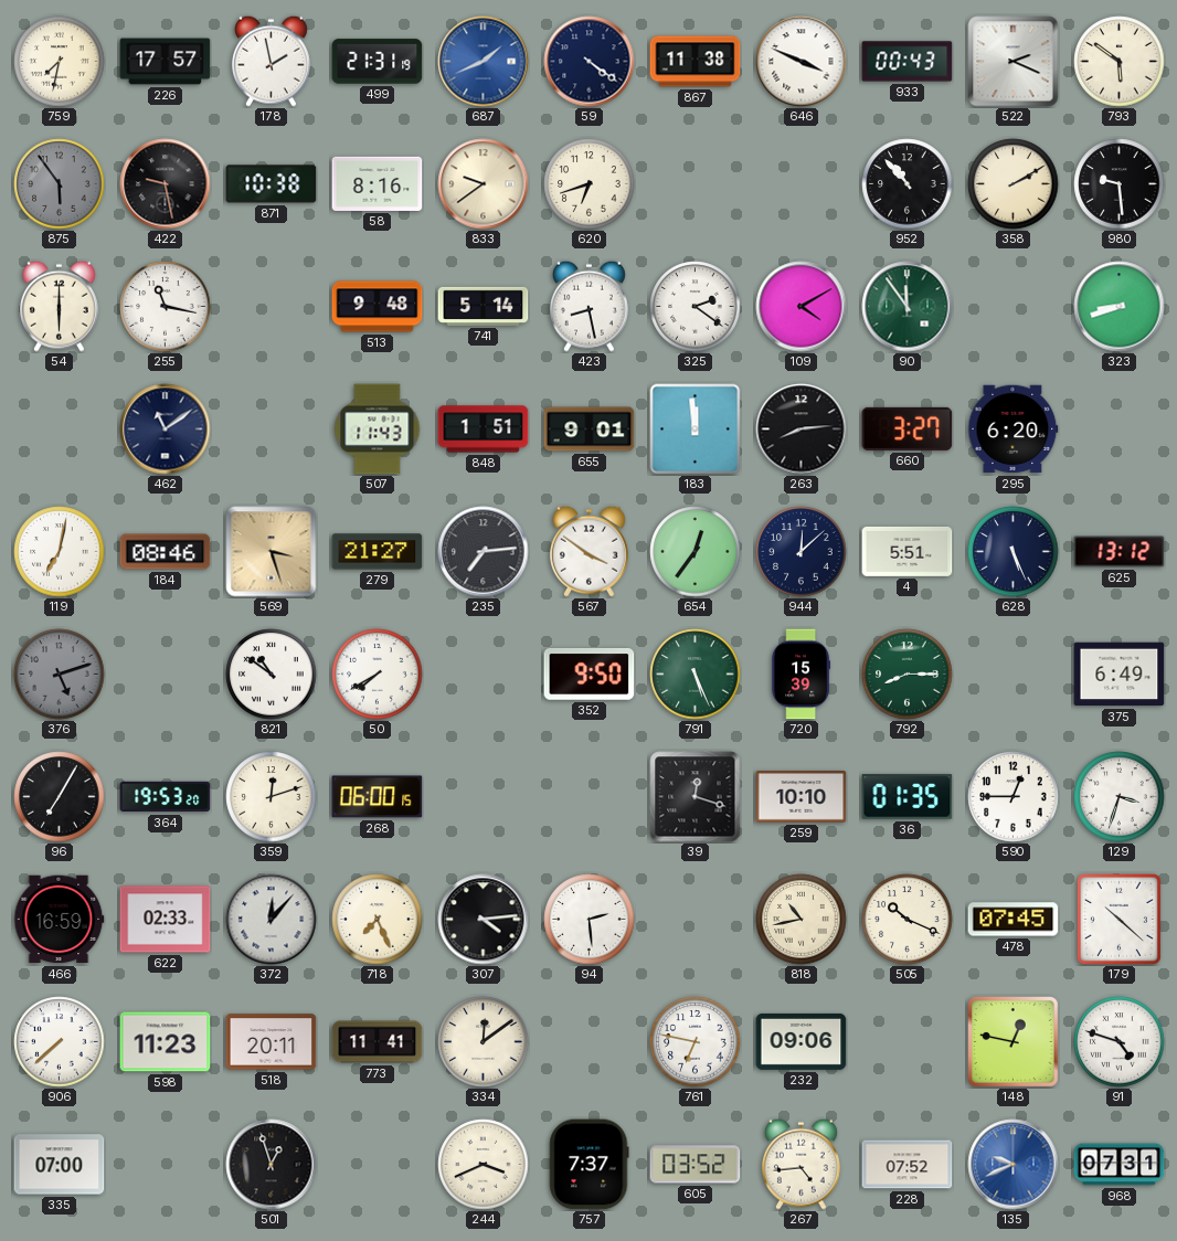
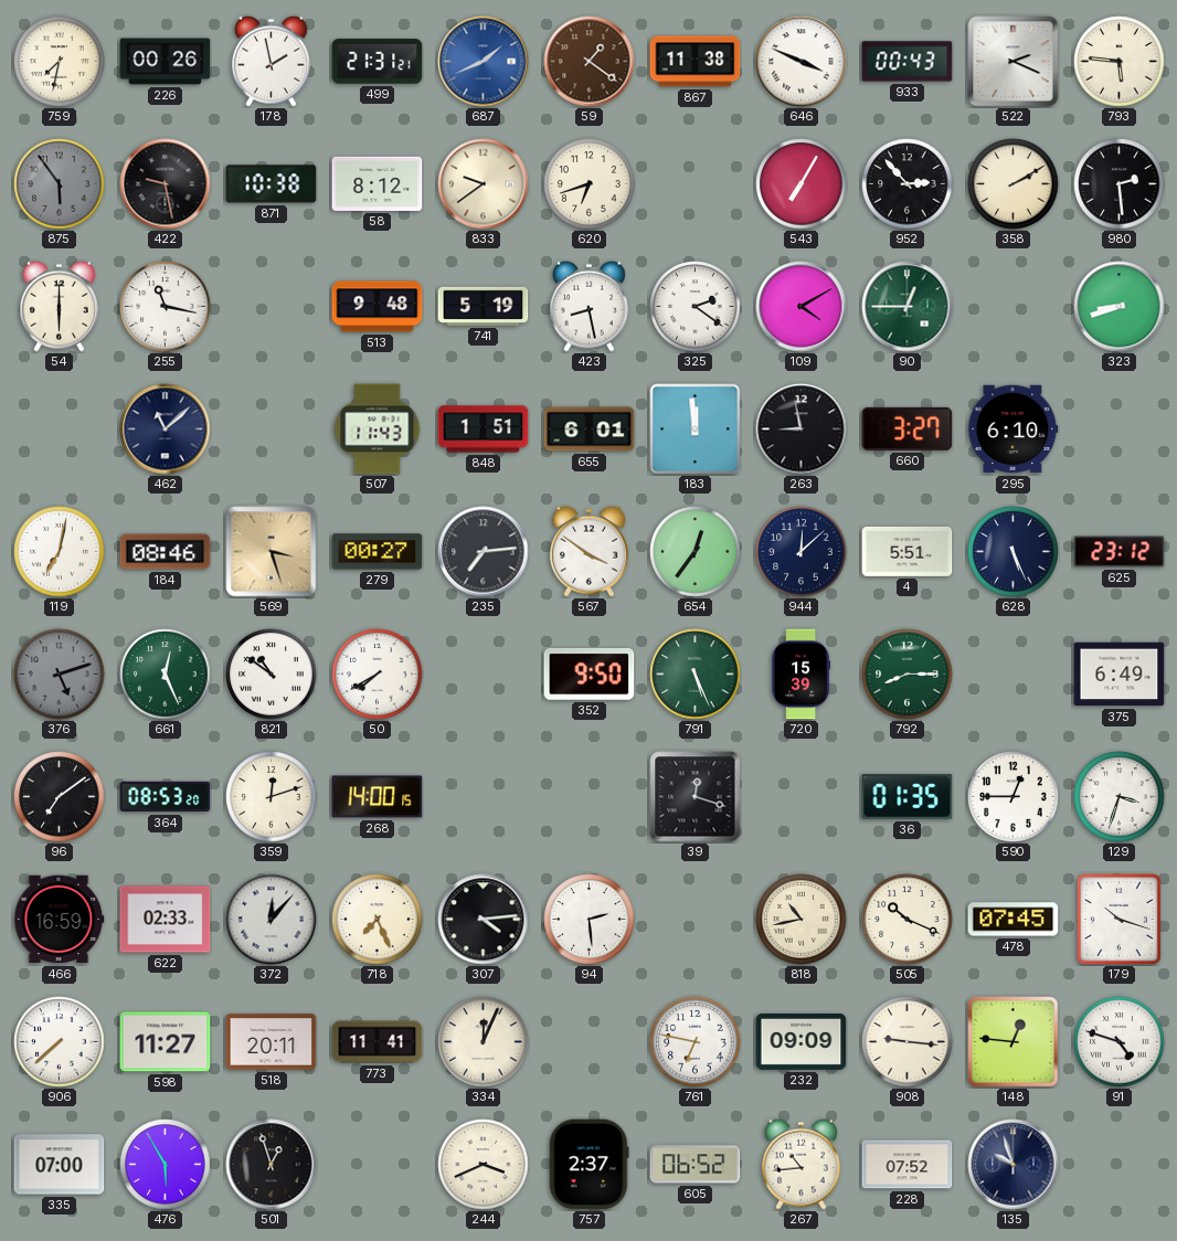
226: 17:57 -> 00:26
499: 21:31:19 -> 21:31:21
59: 4:21 -> 1:21
59 dial: navy -> brown
793: 5:51 -> 5:46
58: 8:16 -> 8:12
543: none -> 7:05
952: 10:53 -> 2:53
980: 9:29 -> 2:29
741: 5:14 -> 5:19
90: 11:54 -> 12:45
462: 11:09 -> 11:08
655: 9:01 -> 6:01
263: 8:14 -> 8:58
295: 6:20 -> 6:10
279: 21:27 -> 00:27
625: 13:12 -> 23:12
661: none -> 12:26
96: 7:05 -> 7:09
364: 19:53 -> 08:53
268: 06:00 -> 14:00
259: 10:10 -> none
179: 10:22 -> 10:18
598: 11:23 -> 11:27
334: 12:09 -> 12:04
232: 09:06 -> 09:09
908: none -> 9:16
148: 12:47 -> 12:46
476: none -> 5:55
757: 7:37 -> 2:37
605: 03:52 -> 06:52
267: 4:44 -> 10:44
135: 9:41 -> 9:57
135 dial: blue -> navy
968: 07:31 -> none
